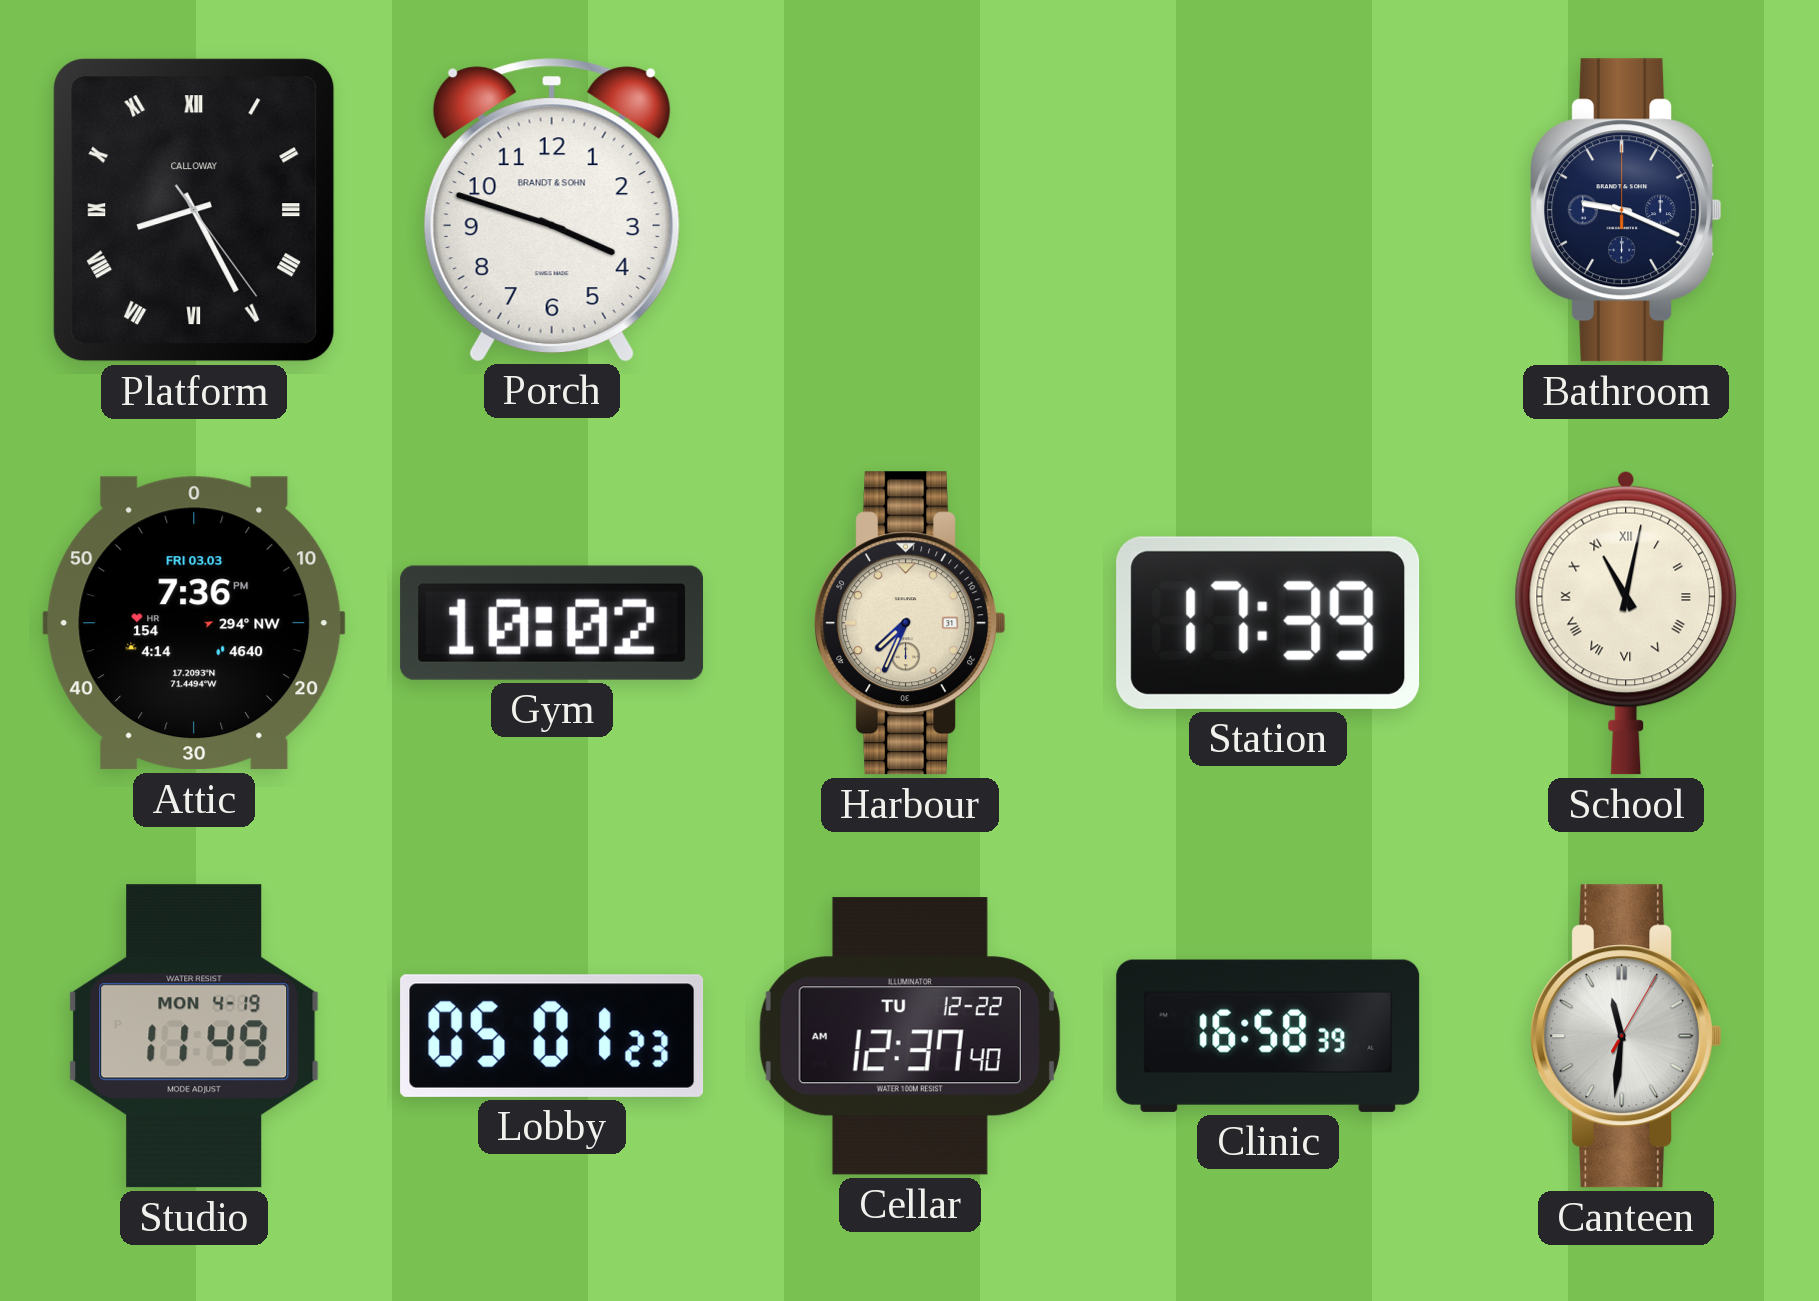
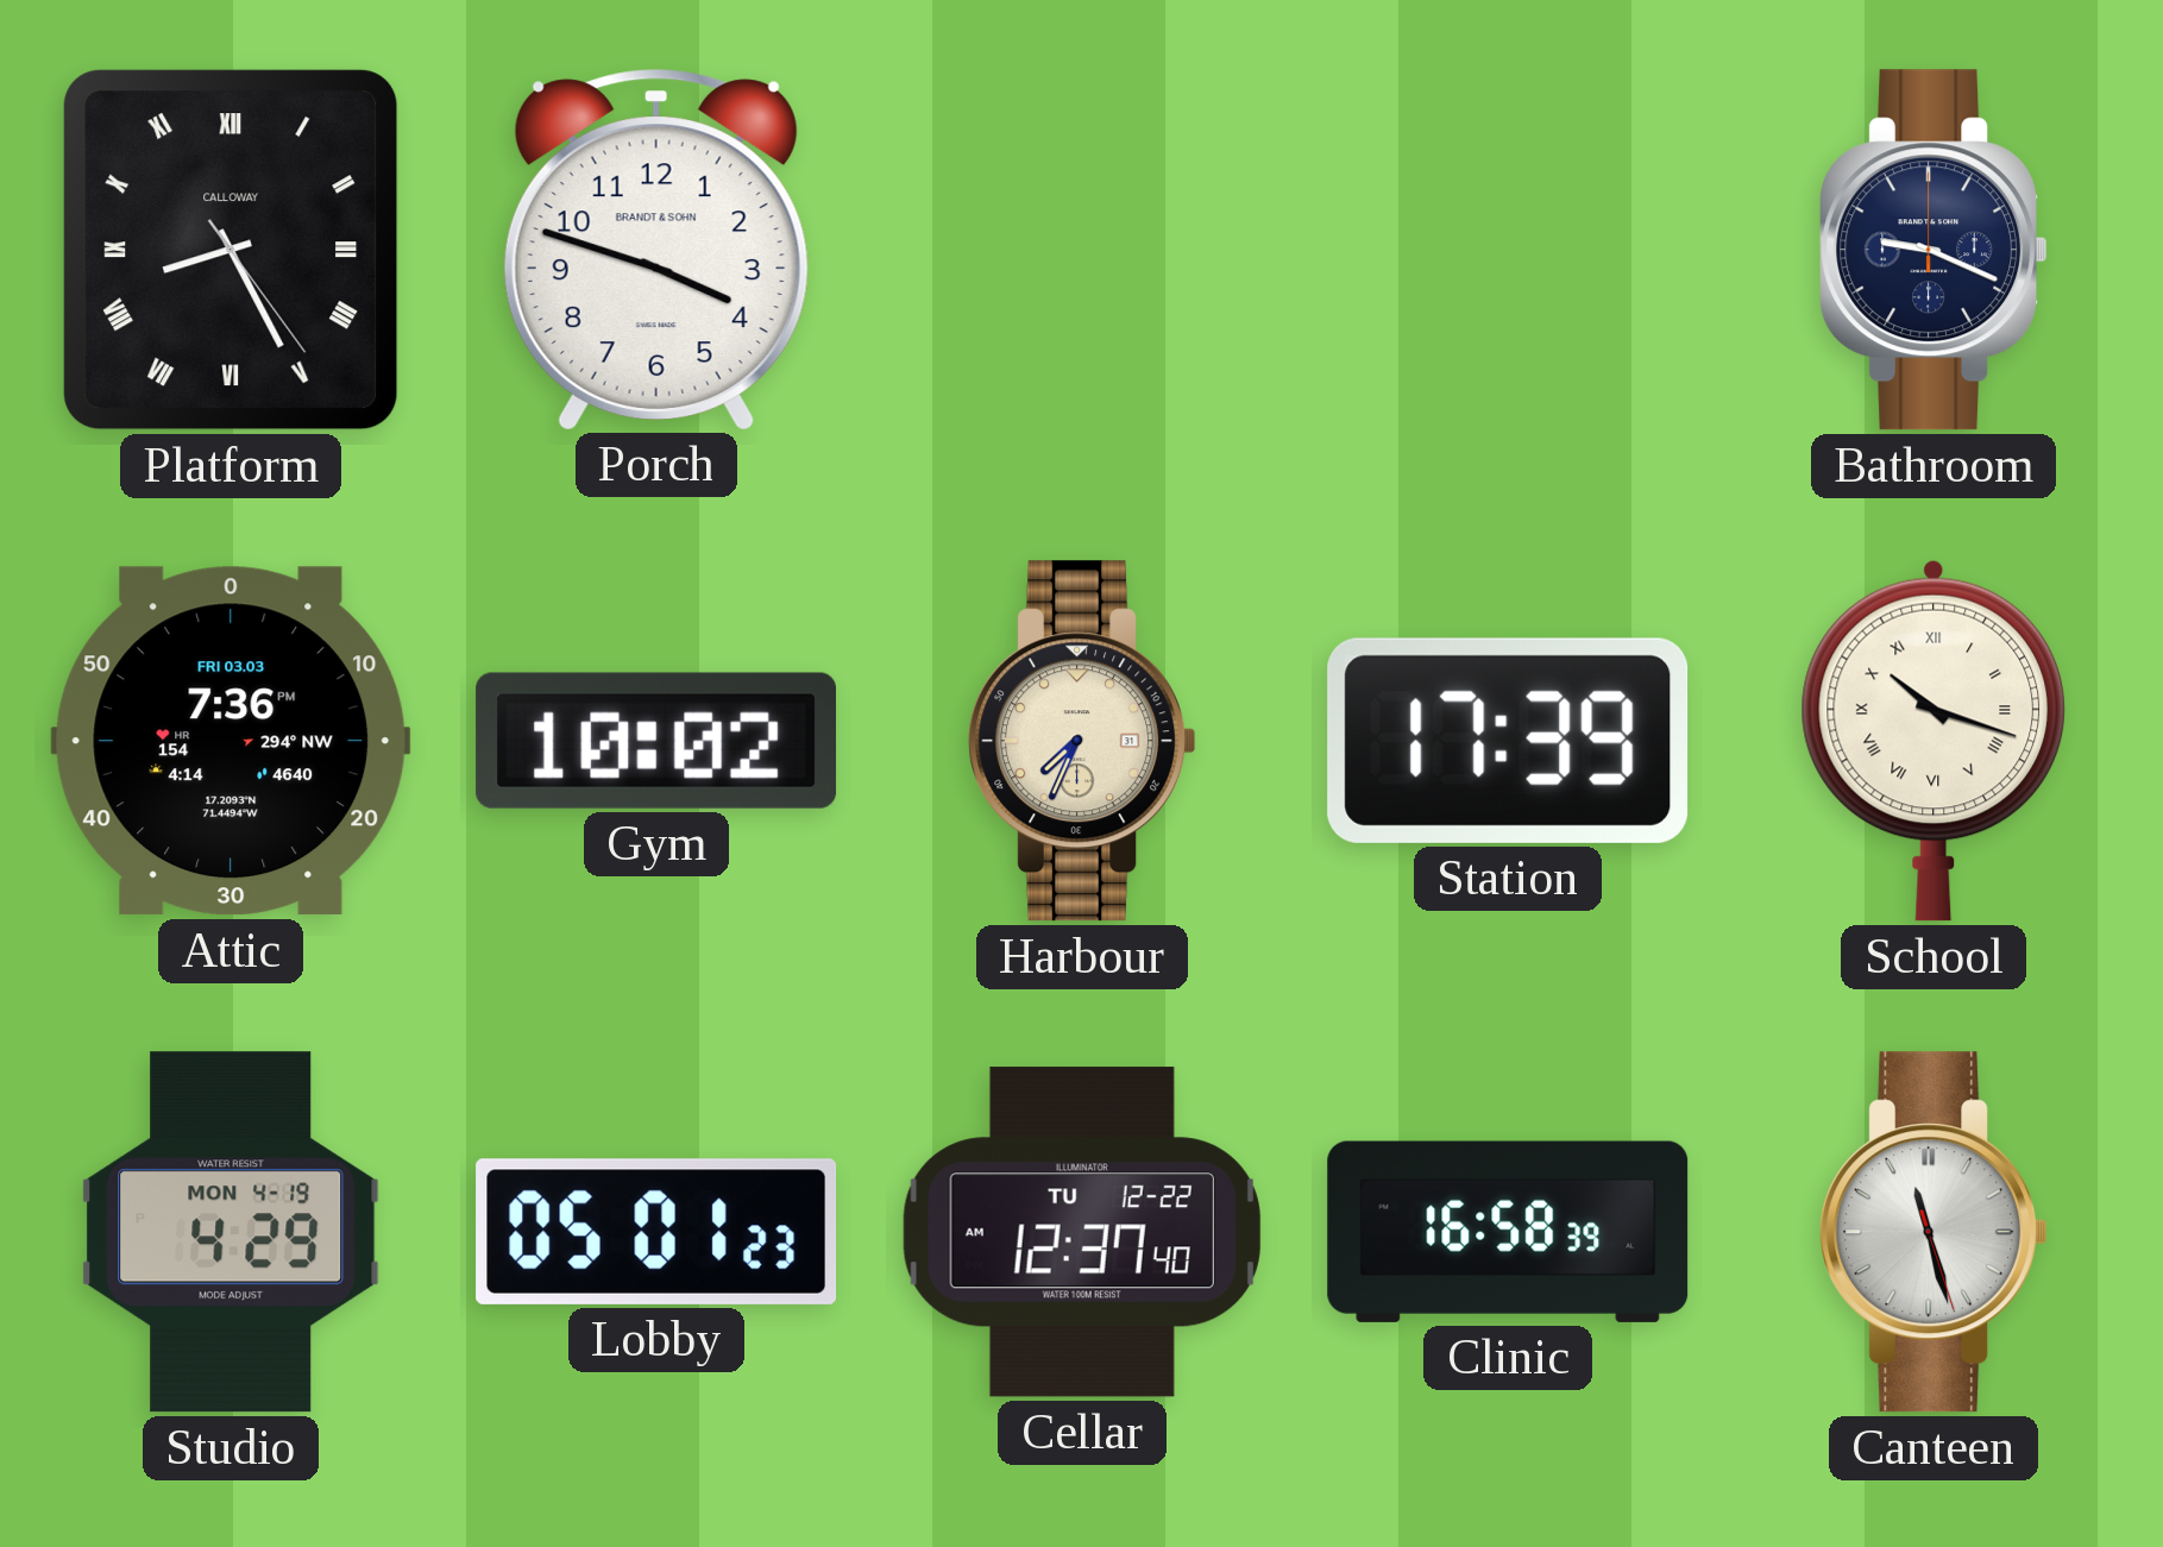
School: 11:02 -> 10:18
Studio: 11:49 -> 4:29
Canteen: 11:31 -> 11:27
